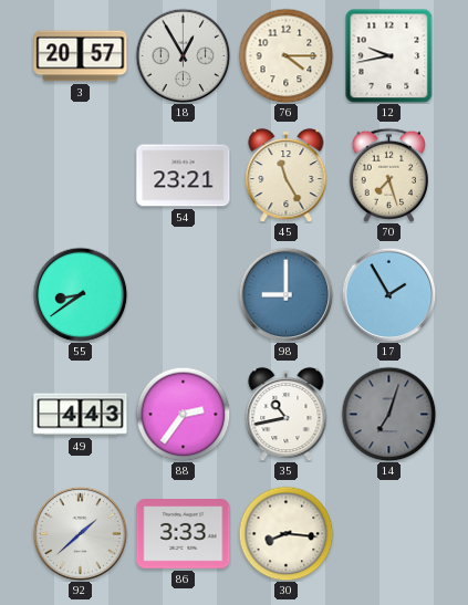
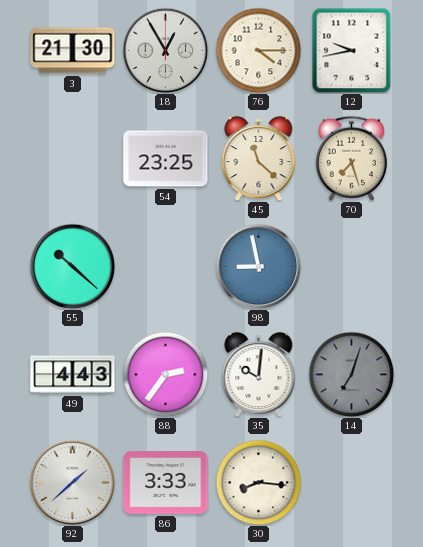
3: 20:57 -> 21:30
54: 23:21 -> 23:25
45: 11:25 -> 11:22
55: 8:39 -> 10:22
98: 9:00 -> 8:58
17: 1:55 -> none
35: 10:43 -> 10:01
